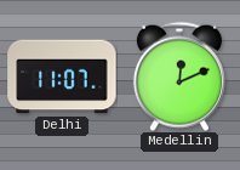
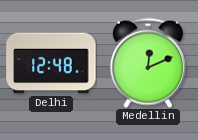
Delhi: 11:07 -> 12:48
